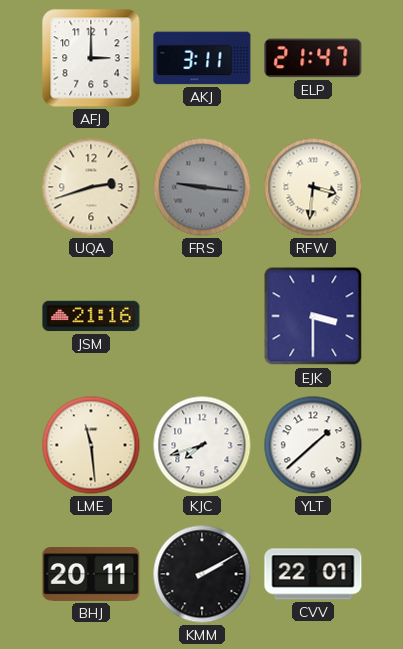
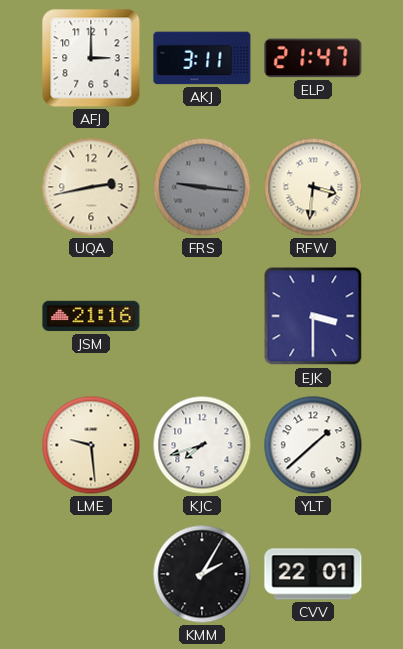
UQA: 2:42 -> 2:43
LME: 11:29 -> 9:29
BHJ: 20:11 -> none
KMM: 2:10 -> 2:05
